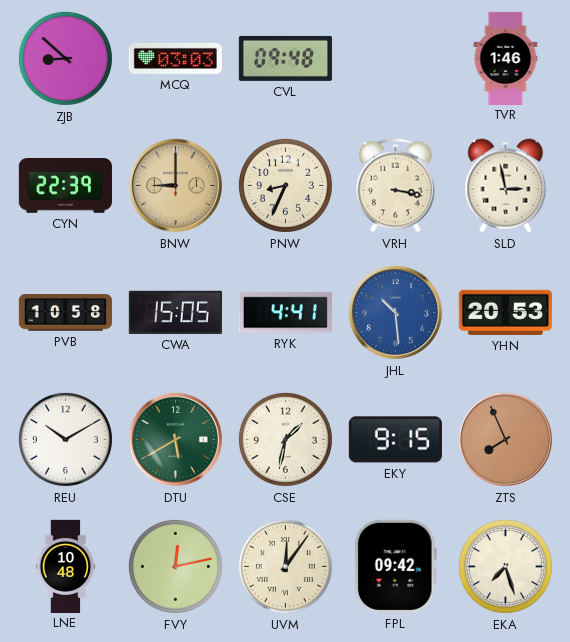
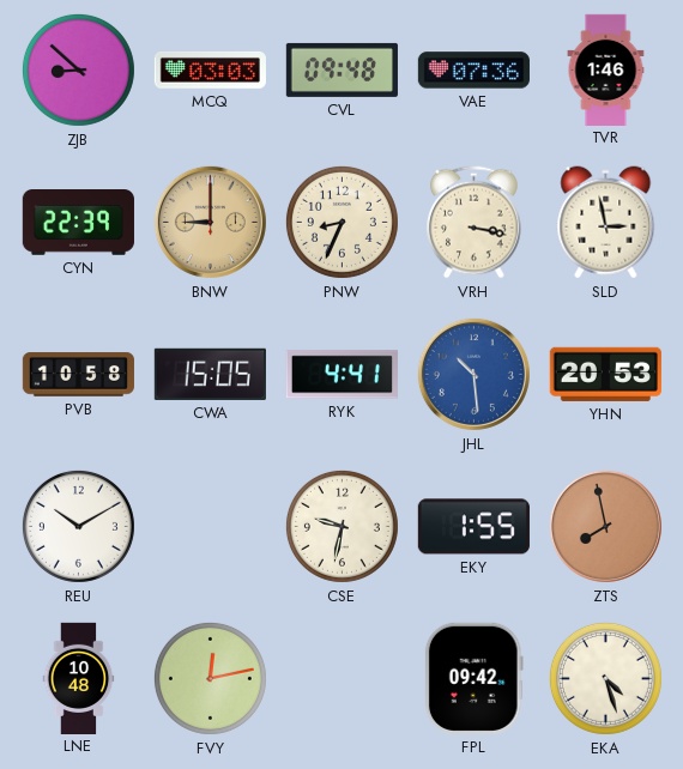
VAE: none -> 07:36
DTU: 5:40 -> none
CSE: 1:32 -> 9:32
EKY: 9:15 -> 1:55
ZTS: 7:56 -> 7:58
UVM: 12:06 -> none
EKA: 7:27 -> 4:27
